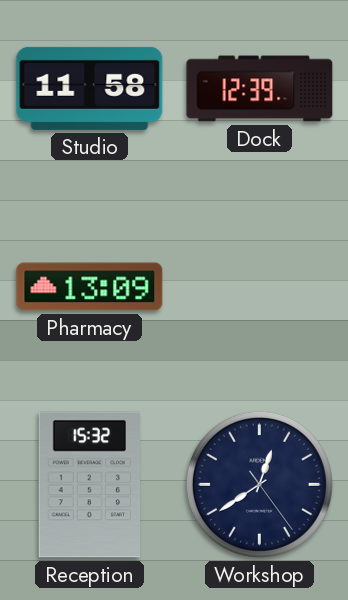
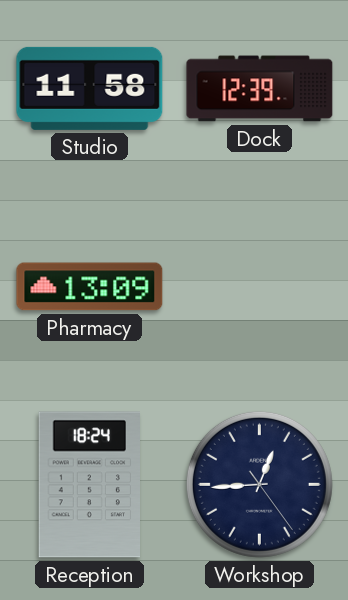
Reception: 15:32 -> 18:24
Workshop: 12:39 -> 12:44
